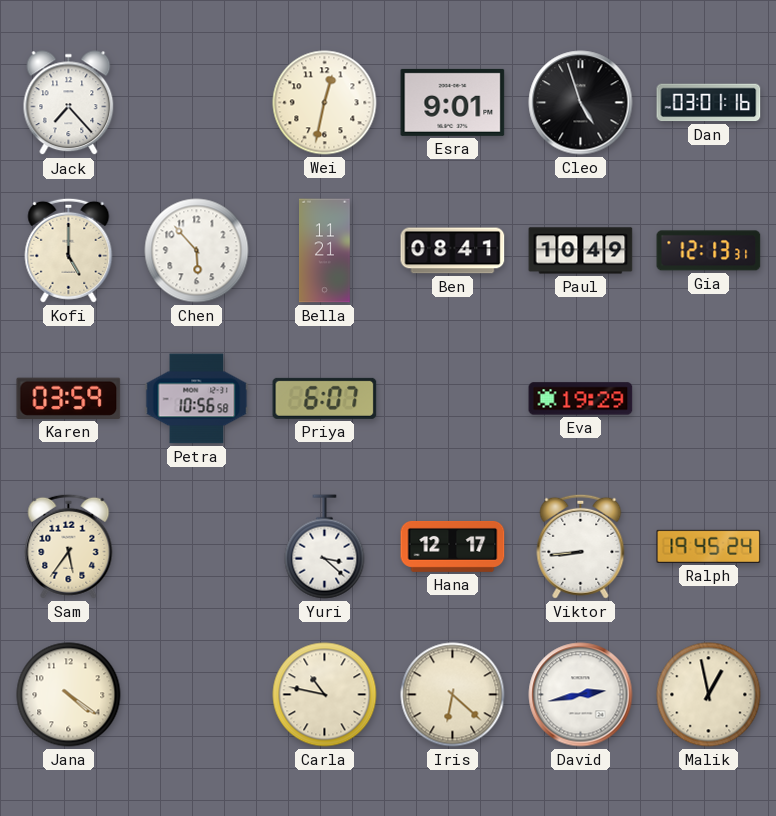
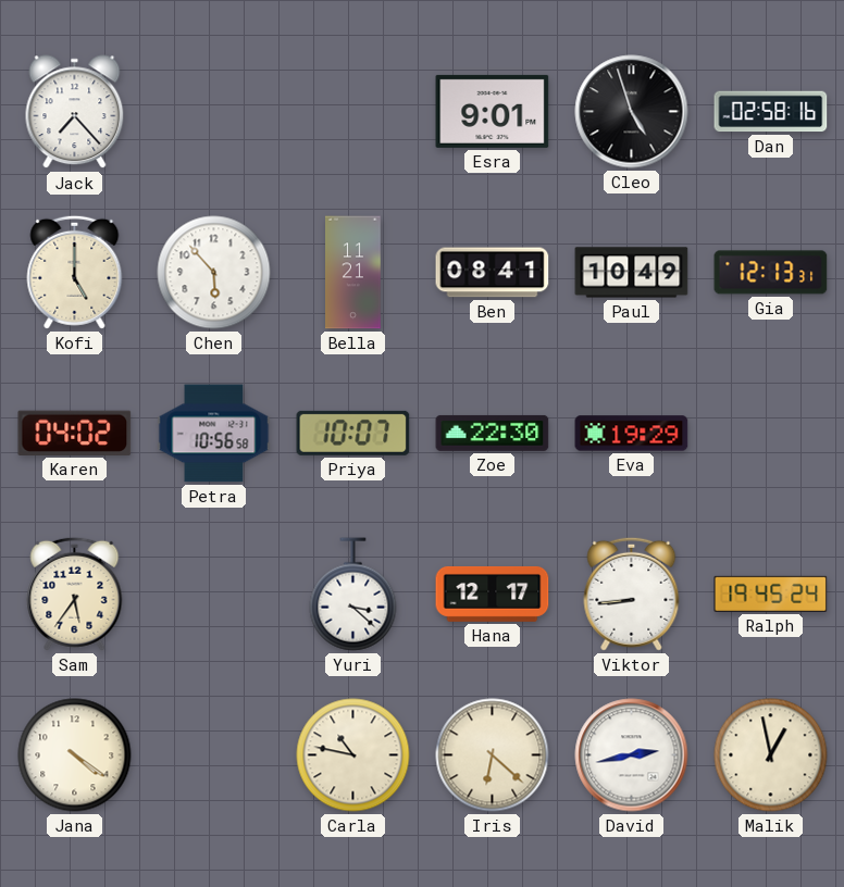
Wei: 12:32 -> none
Dan: 03:01 -> 02:58
Karen: 03:59 -> 04:02
Priya: 6:07 -> 10:07
Zoe: none -> 22:30
